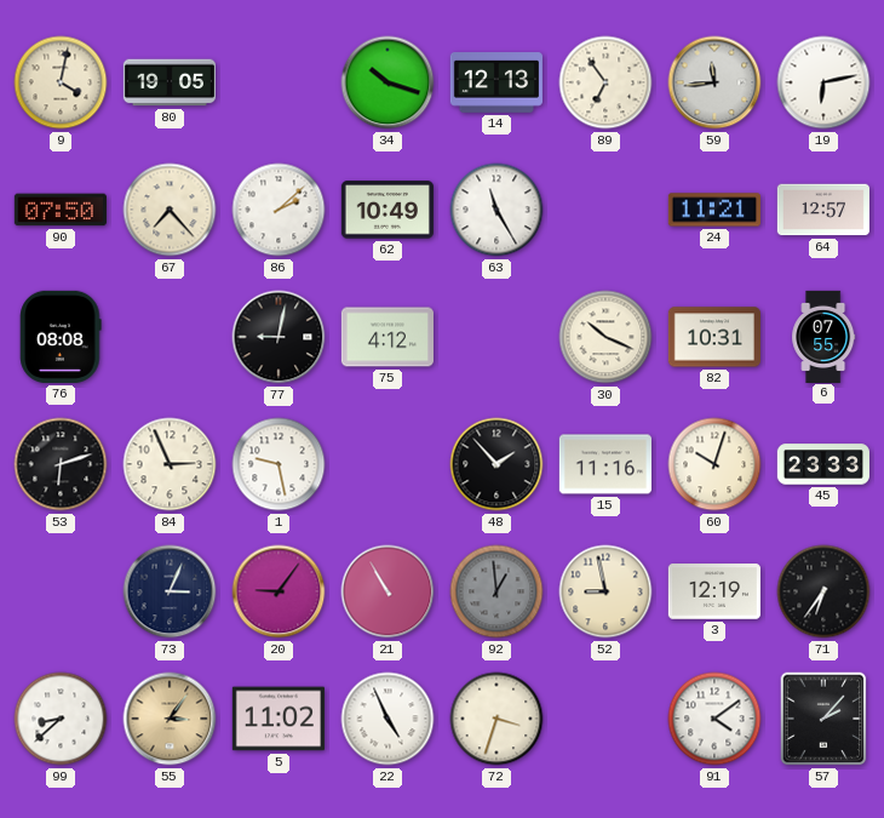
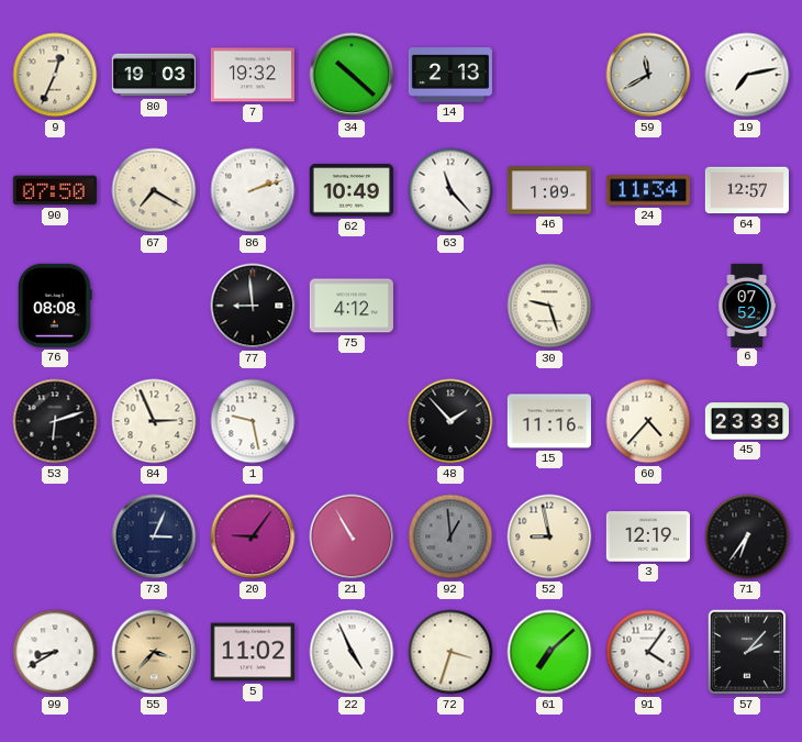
9: 4:02 -> 12:34
80: 19:05 -> 19:03
7: none -> 19:32
34: 10:18 -> 10:22
14: 12:13 -> 2:13
89: 6:54 -> none
59: 11:44 -> 11:40
19: 6:13 -> 7:13
67: 7:23 -> 7:20
86: 2:08 -> 2:12
63: 11:25 -> 11:23
46: none -> 1:09
24: 11:21 -> 11:34
77: 9:02 -> 8:59
30: 10:19 -> 9:27
82: 10:31 -> none
6: 07:55 -> 07:52
60: 10:03 -> 4:37
99: 8:38 -> 8:40
55: 3:06 -> 3:37
61: none -> 7:08
91: 4:09 -> 4:06
